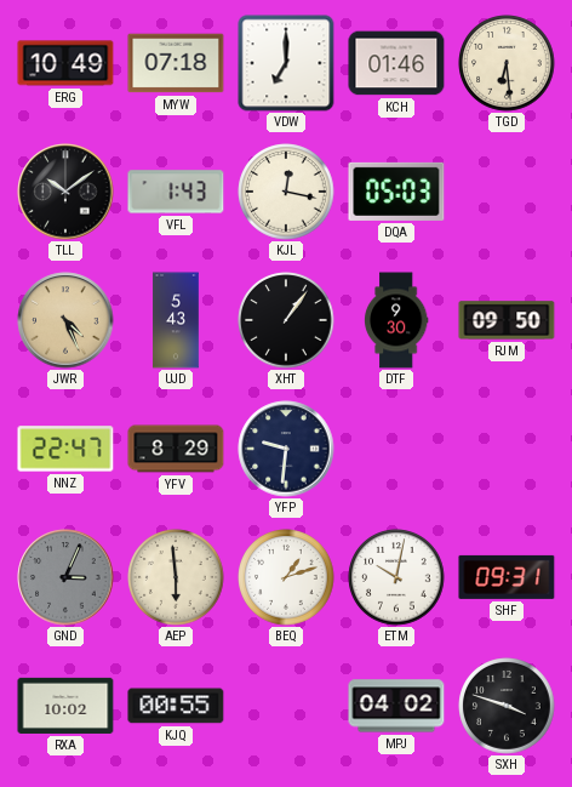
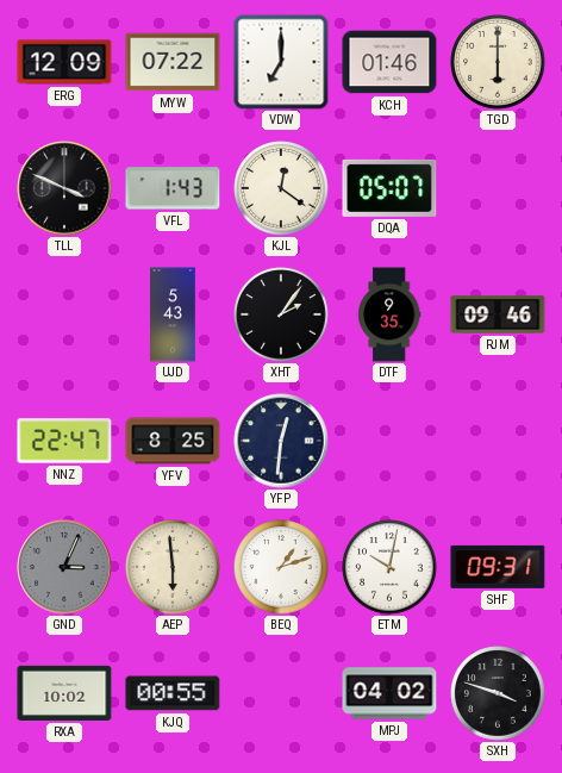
ERG: 10:49 -> 12:09
MYW: 07:18 -> 07:22
TGD: 6:29 -> 6:00
TLL: 10:09 -> 3:49
KJL: 12:17 -> 12:21
DQA: 05:03 -> 05:07
JWR: 4:26 -> none
XHT: 1:06 -> 2:06
DTF: 9:30 -> 9:35
RJM: 09:50 -> 09:46
YFV: 8:29 -> 8:25
YFP: 9:31 -> 12:31
